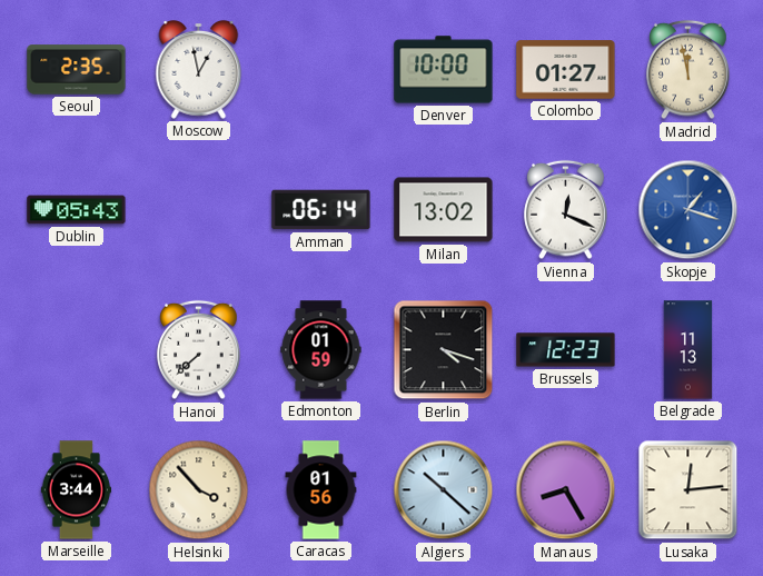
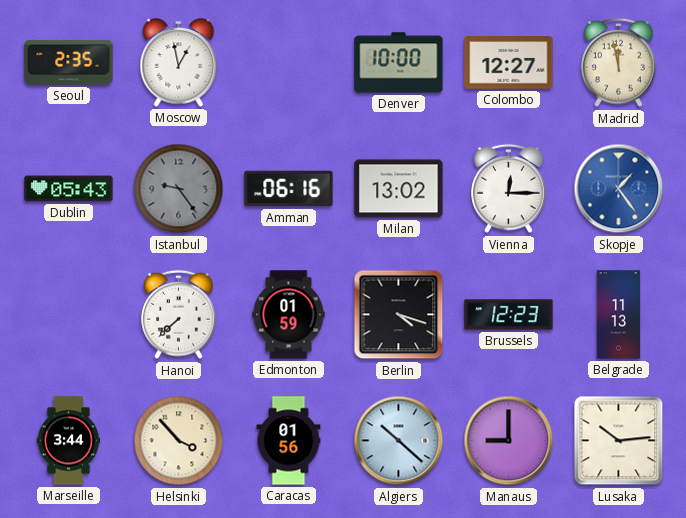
Colombo: 01:27 -> 12:27
Istanbul: none -> 9:24
Amman: 06:14 -> 06:16
Vienna: 12:19 -> 12:15
Skopje: 1:18 -> 1:24
Manaus: 8:25 -> 9:00
Lusaka: 12:14 -> 10:14
